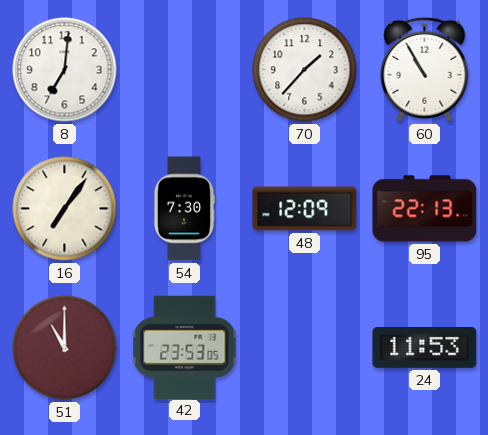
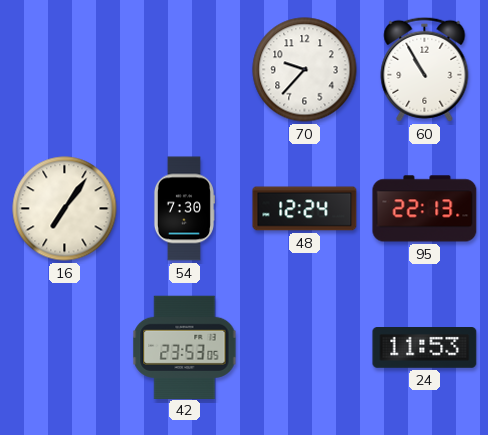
8: 7:01 -> none
70: 1:37 -> 9:37
48: 12:09 -> 12:24
51: 11:00 -> none
